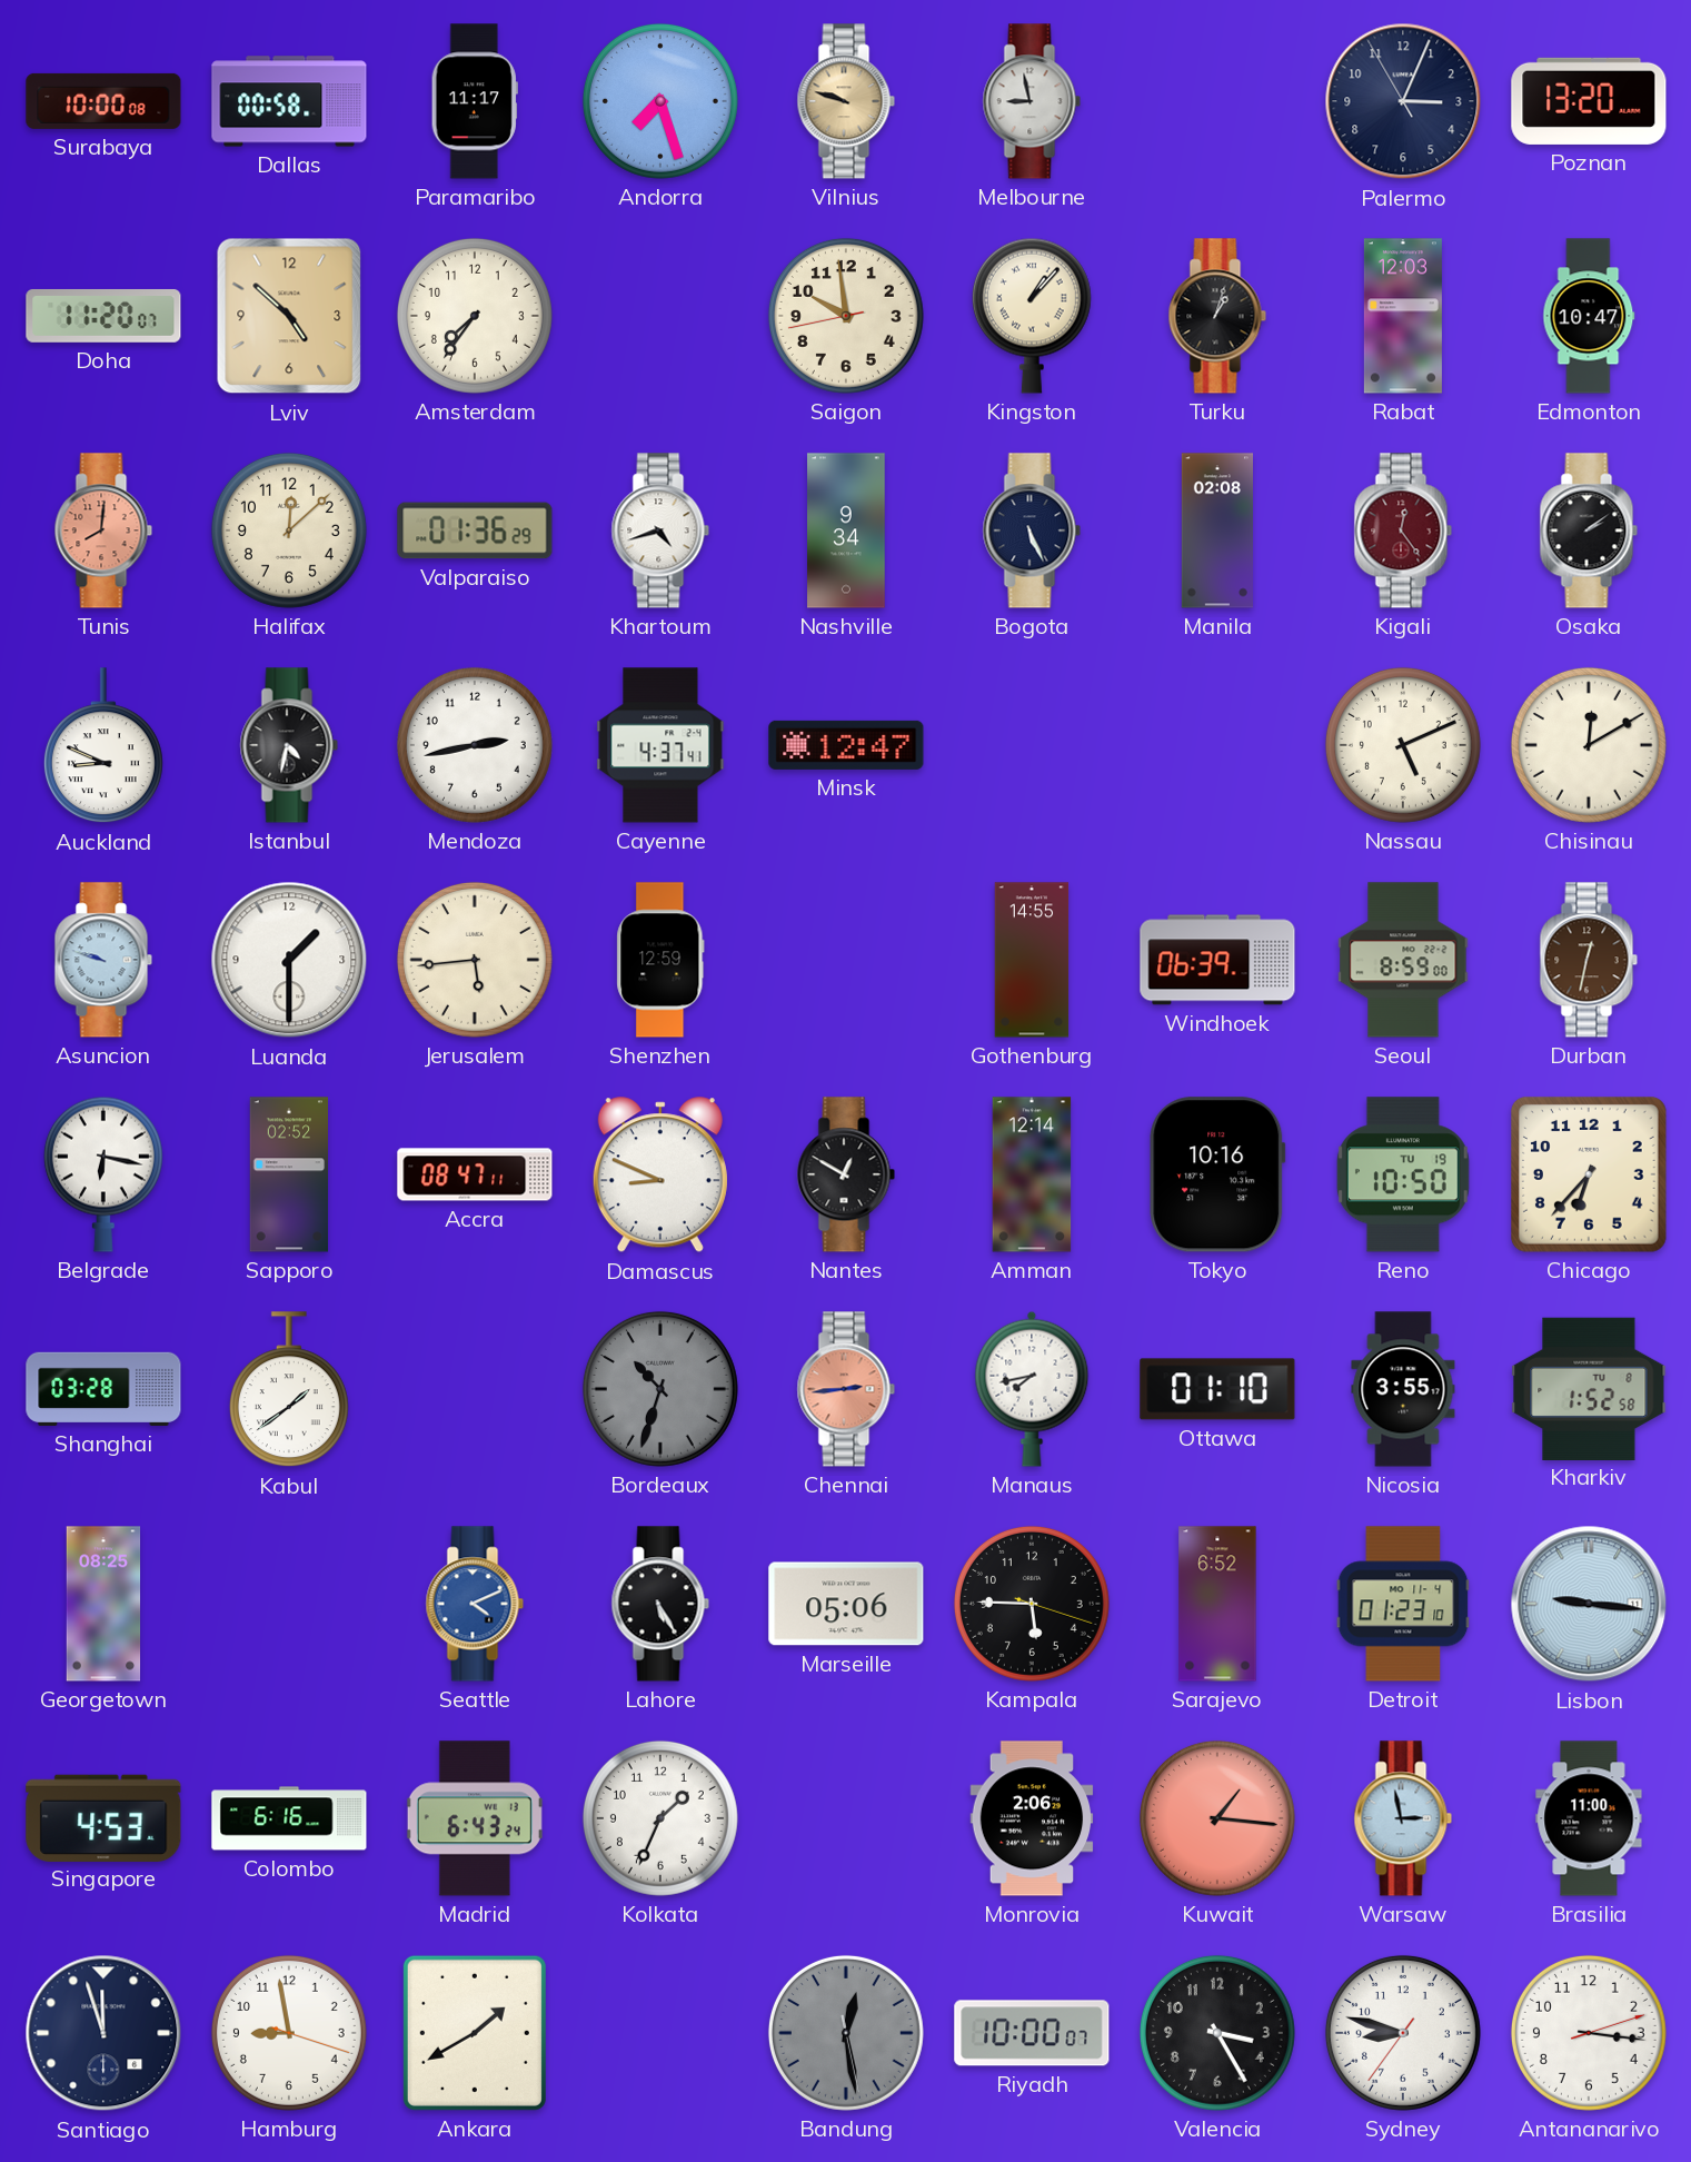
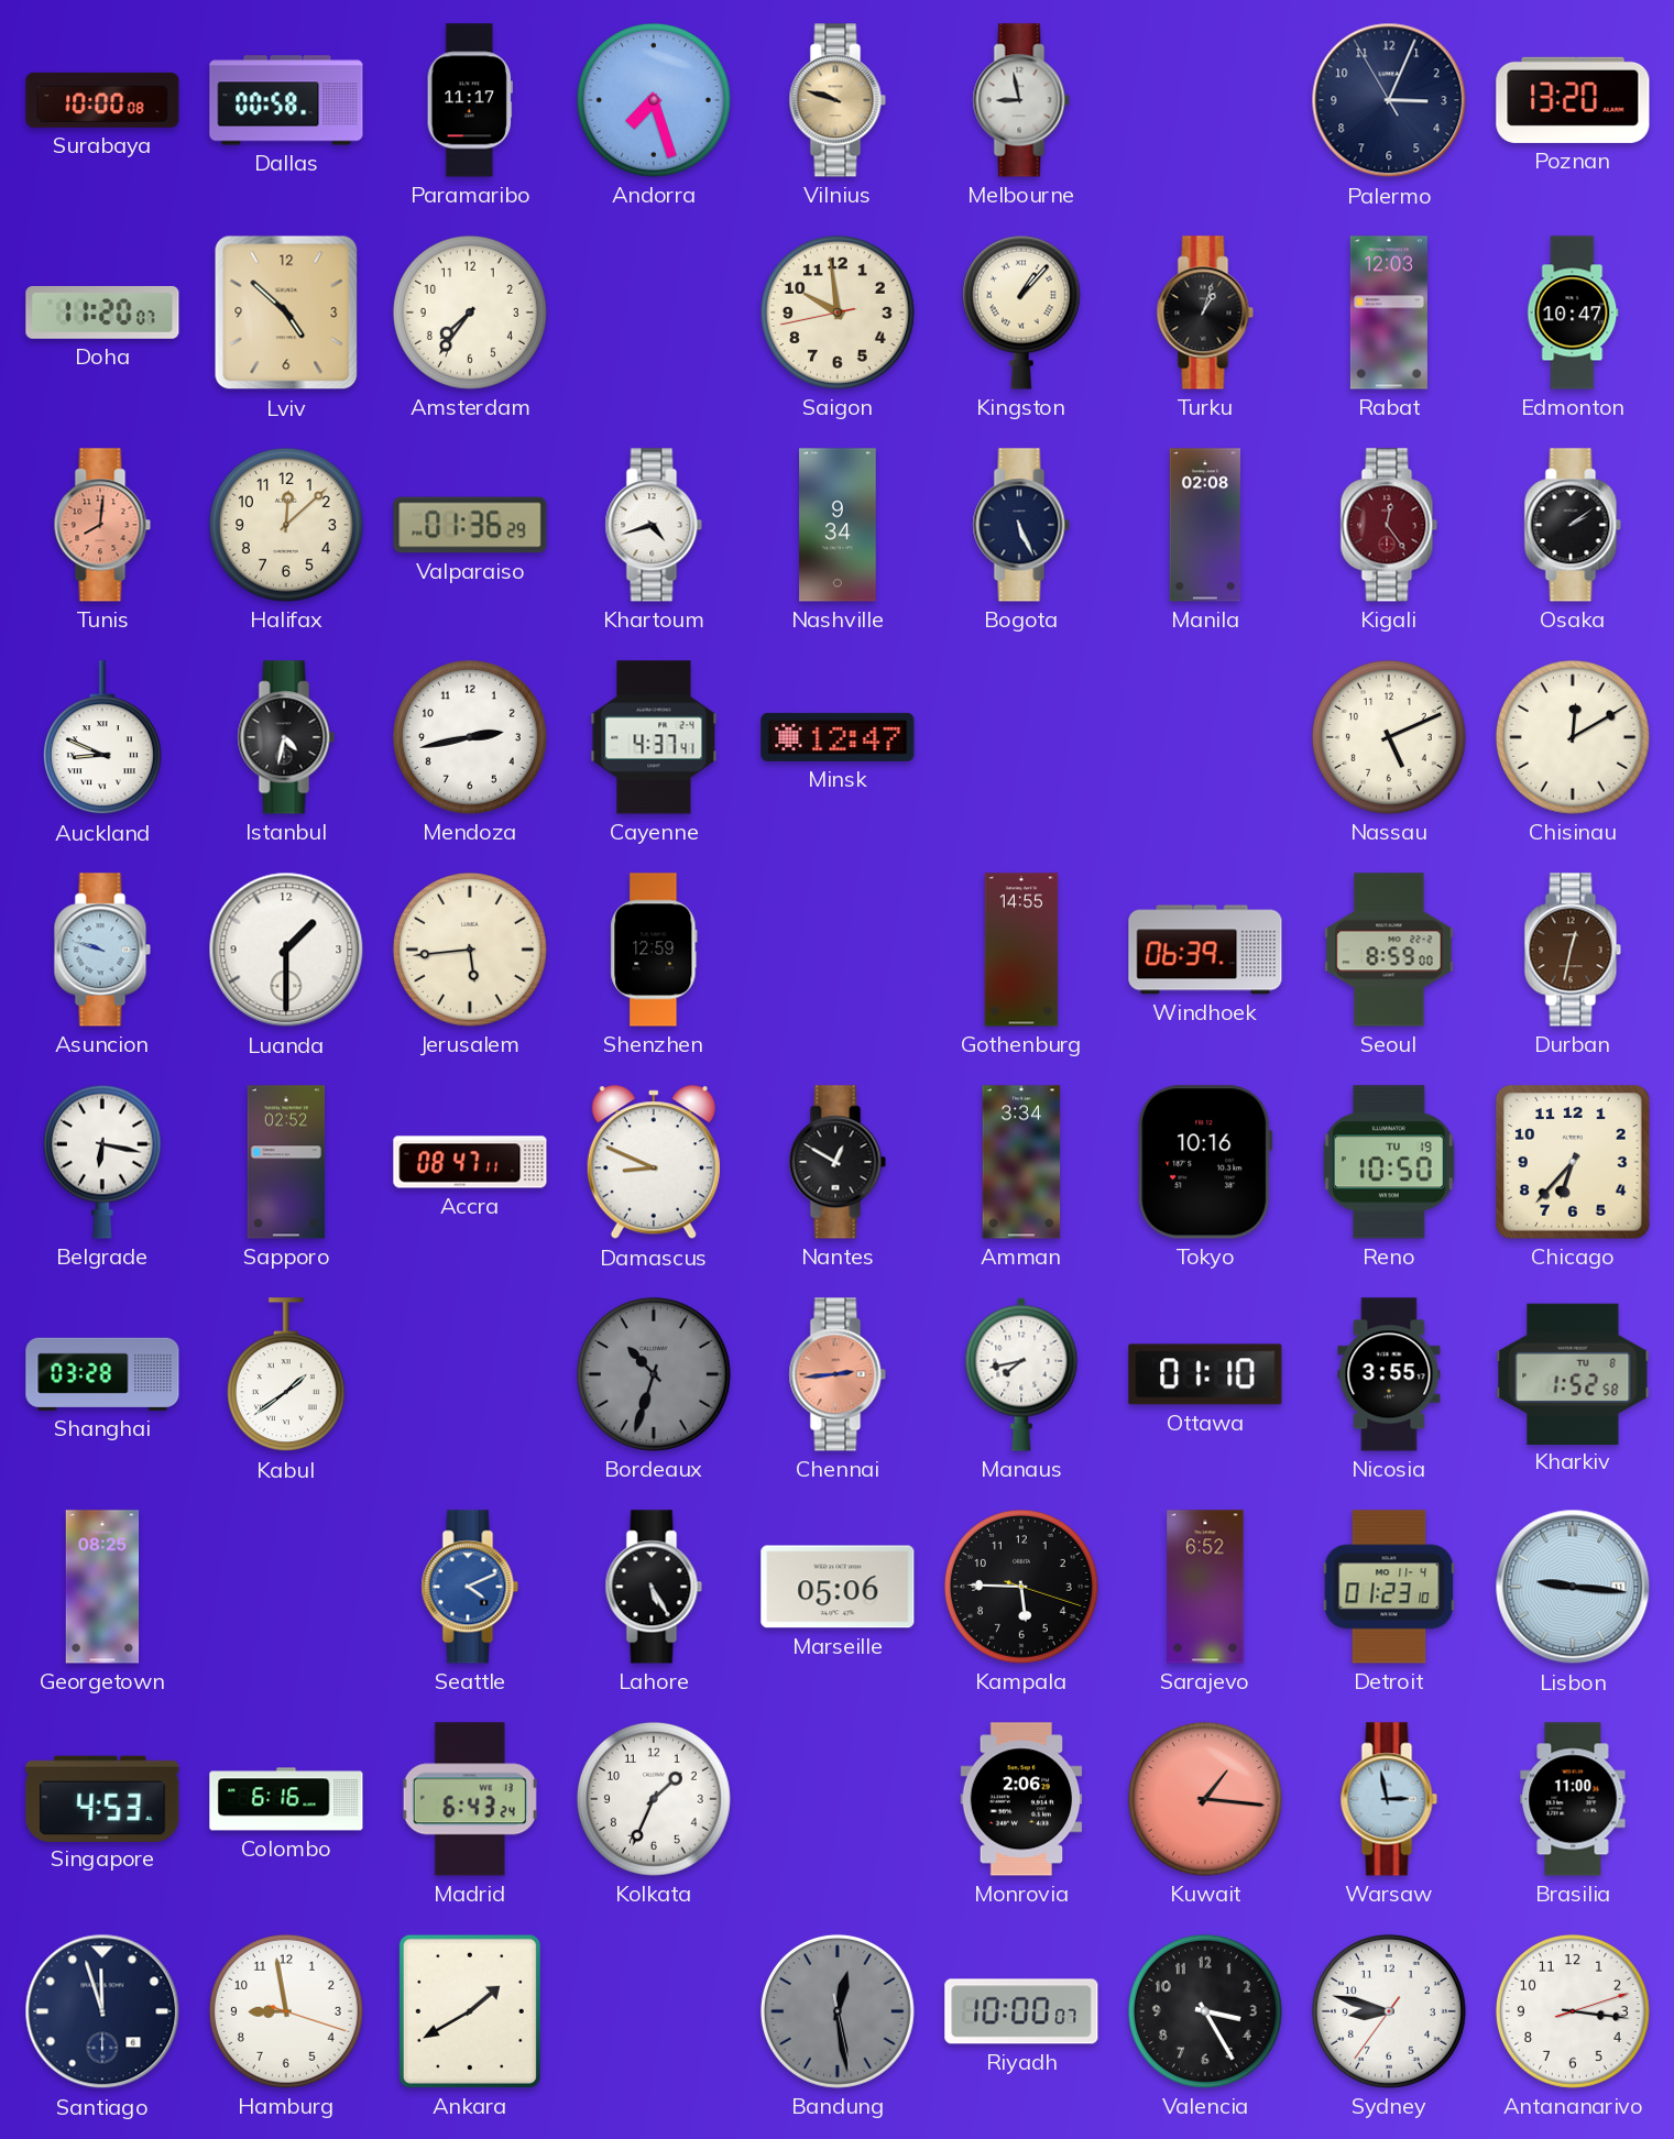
Amman: 12:14 -> 3:34
